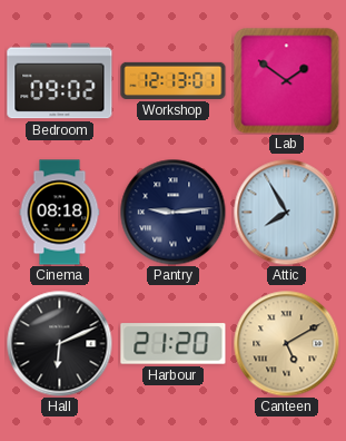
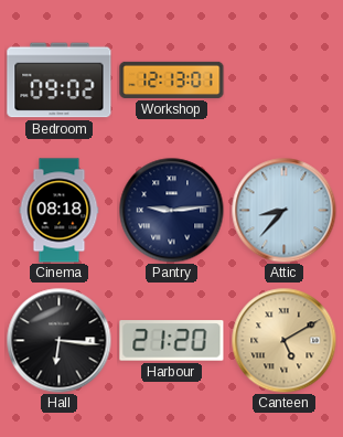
Lab: 1:51 -> none
Attic: 7:55 -> 8:37
Hall: 6:11 -> 6:16
